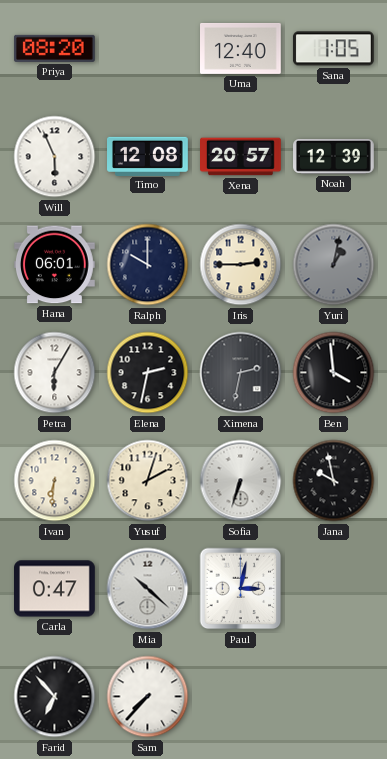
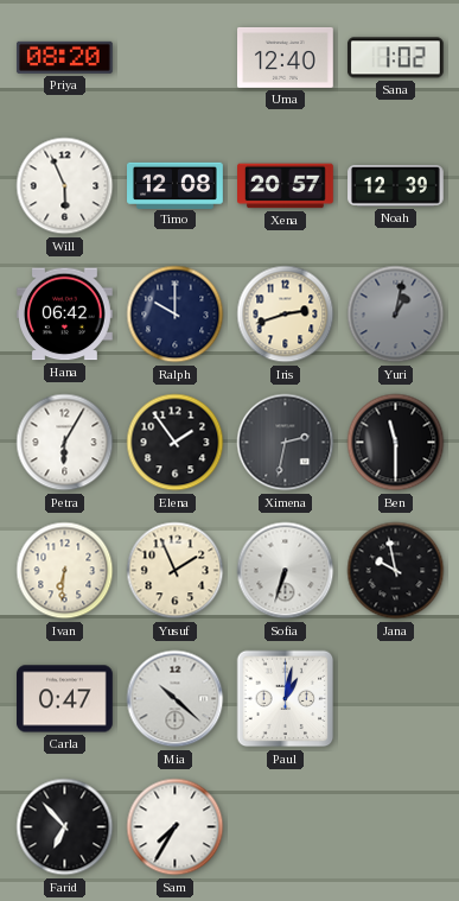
Sana: 1:05 -> 1:02
Hana: 06:01 -> 06:42
Iris: 2:45 -> 2:42
Elena: 2:32 -> 1:54
Ben: 3:59 -> 11:30
Yusuf: 2:03 -> 1:56
Paul: 3:02 -> 1:02
Sam: 7:37 -> 7:35
